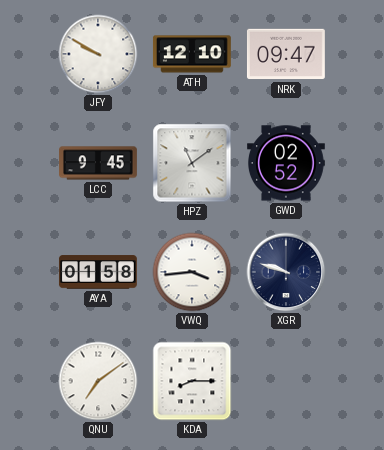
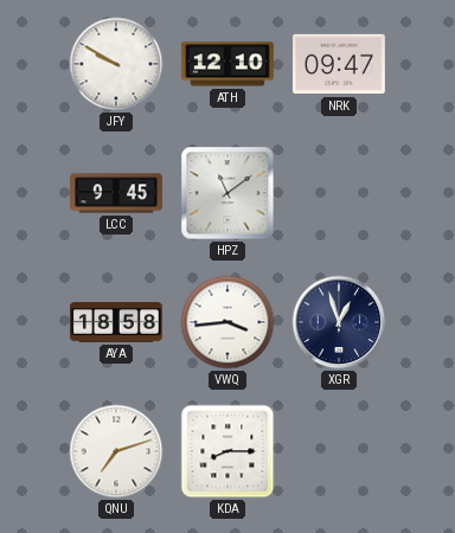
GWD: 02:52 -> none
AYA: 01:58 -> 18:58
XGR: 9:48 -> 12:57
QNU: 7:09 -> 7:12
